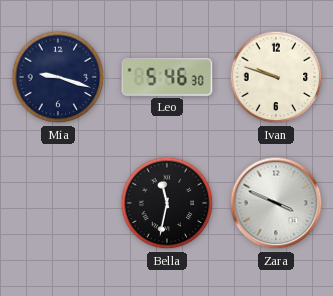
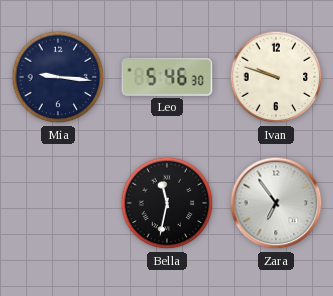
Mia: 9:18 -> 9:16
Zara: 3:49 -> 6:54
